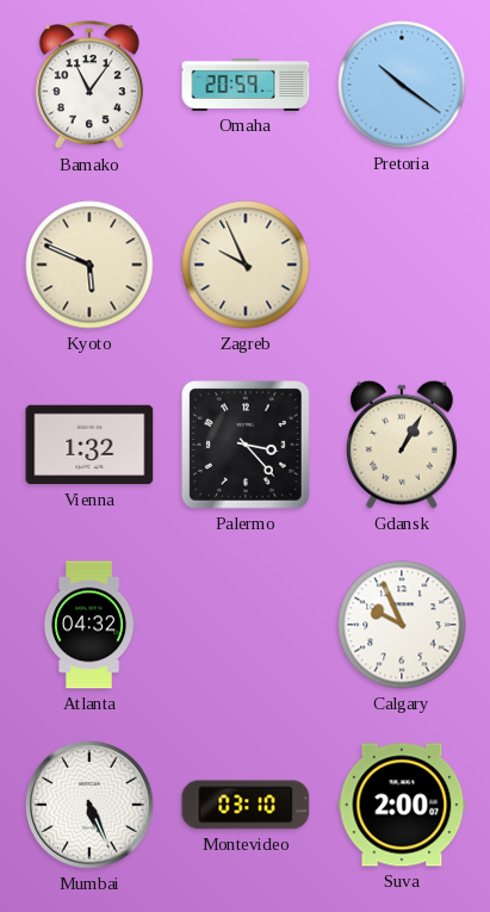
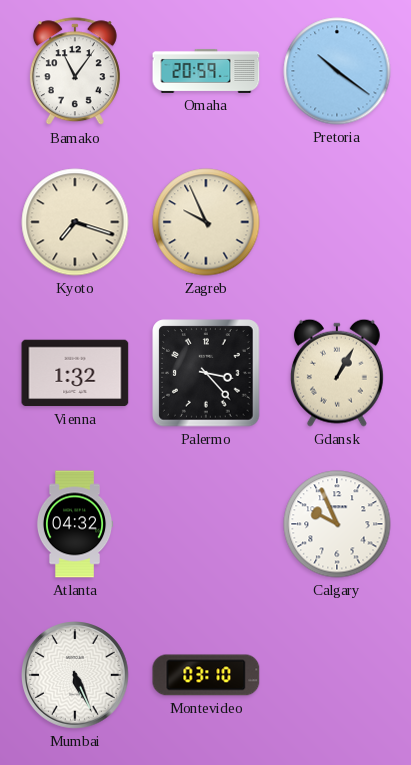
Kyoto: 5:49 -> 7:18
Suva: 2:00 -> none
